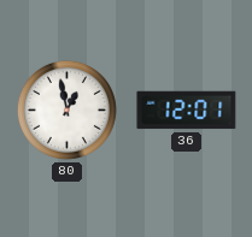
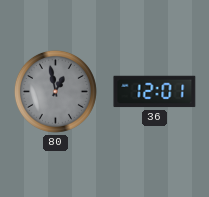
80 dial: white -> grey
